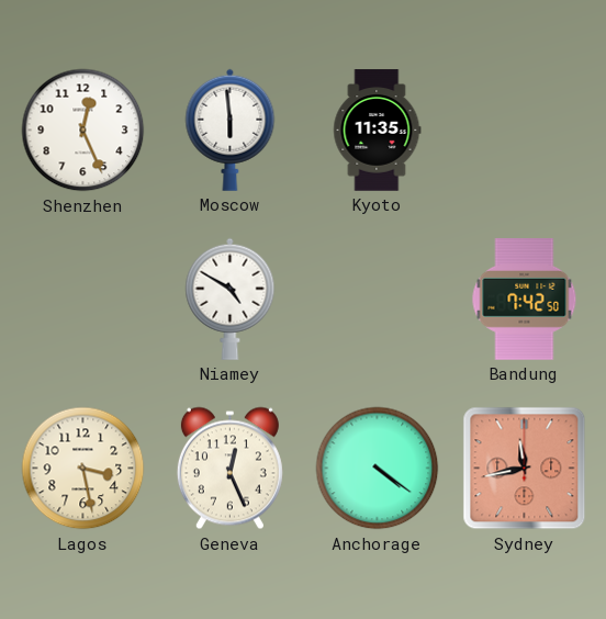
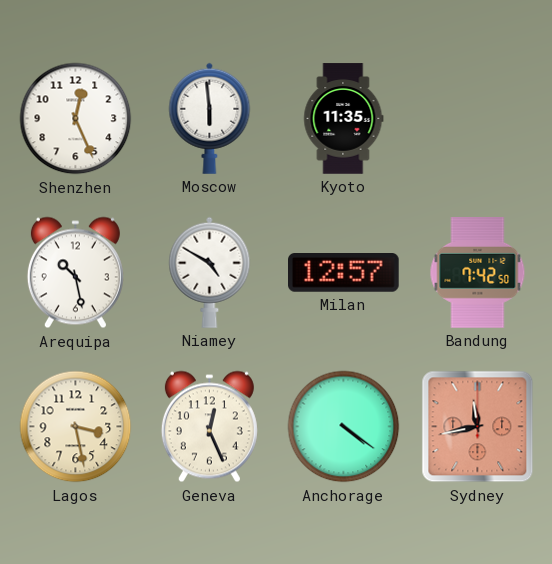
Arequipa: none -> 10:28
Milan: none -> 12:57
